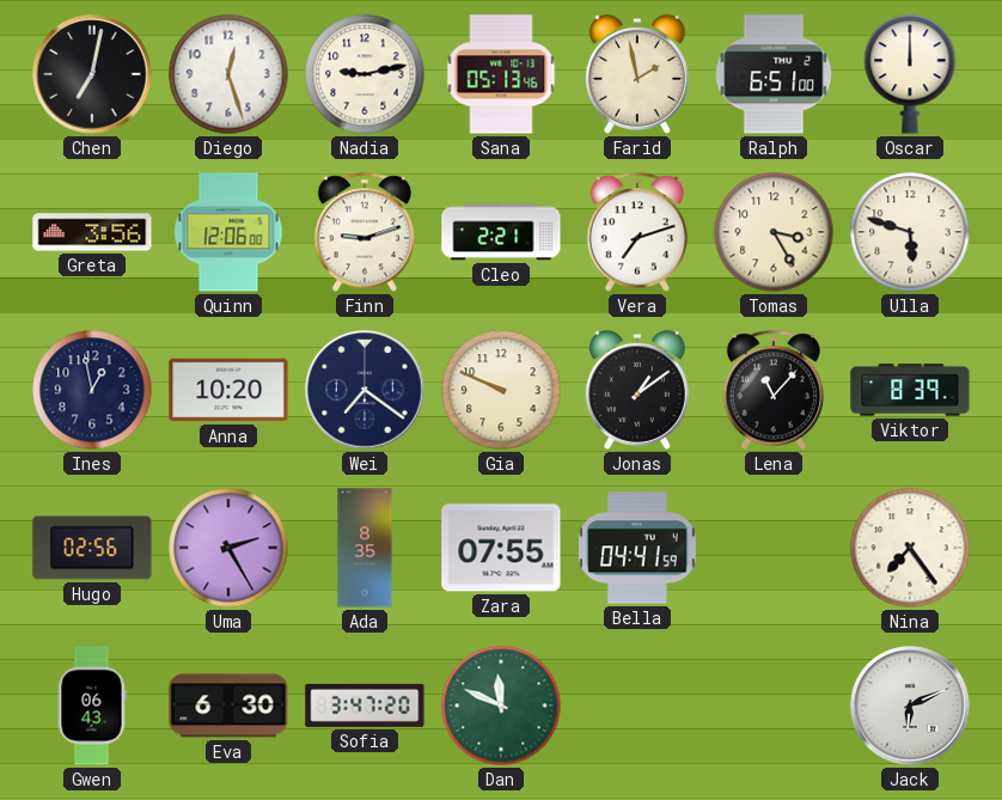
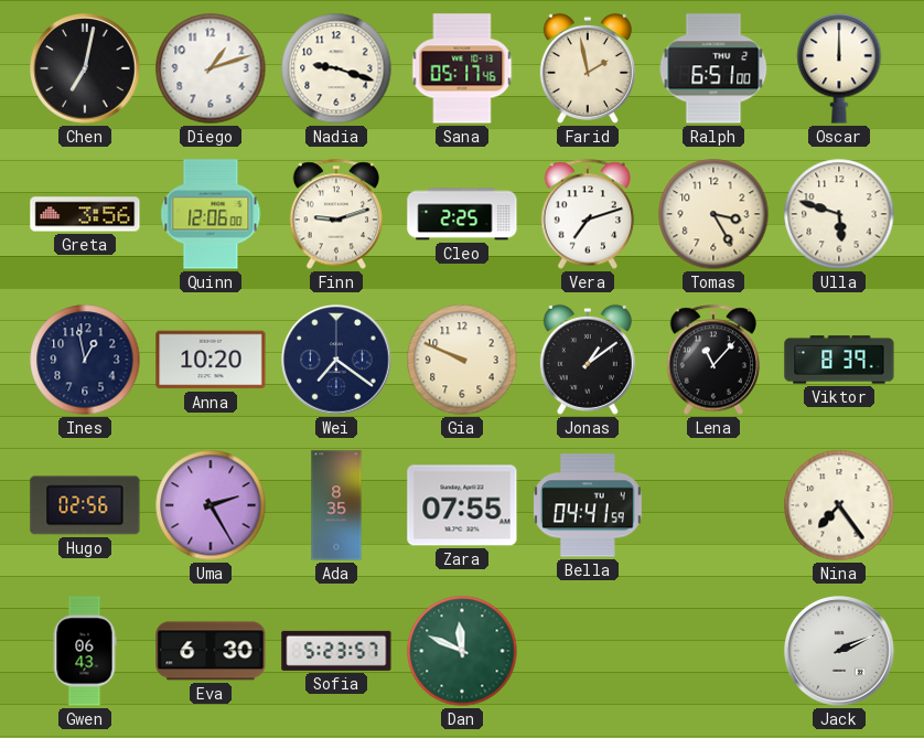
Diego: 12:27 -> 1:12
Nadia: 9:13 -> 9:18
Sana: 05:13 -> 05:17
Cleo: 2:21 -> 2:25
Sofia: 3:47 -> 5:23
Jack: 6:11 -> 2:11
